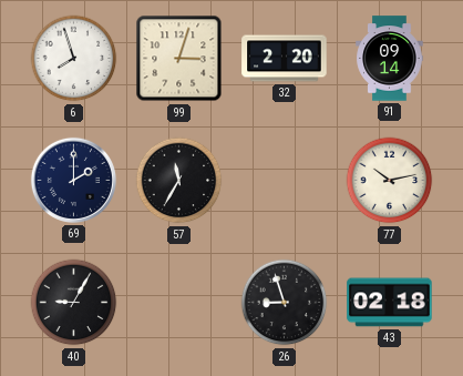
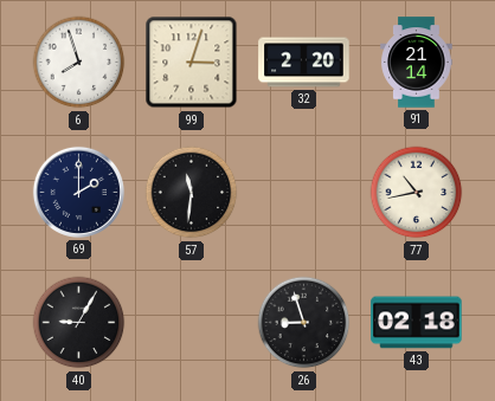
91: 09:14 -> 21:14
57: 11:35 -> 11:31
77: 10:13 -> 10:43
